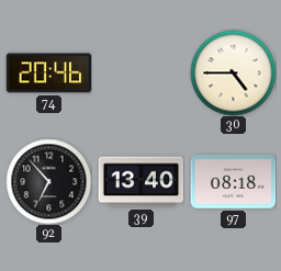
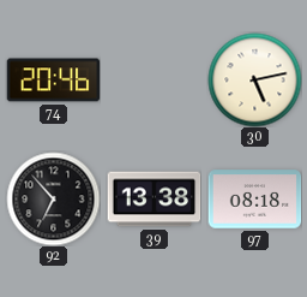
30: 4:45 -> 5:13
39: 13:40 -> 13:38
